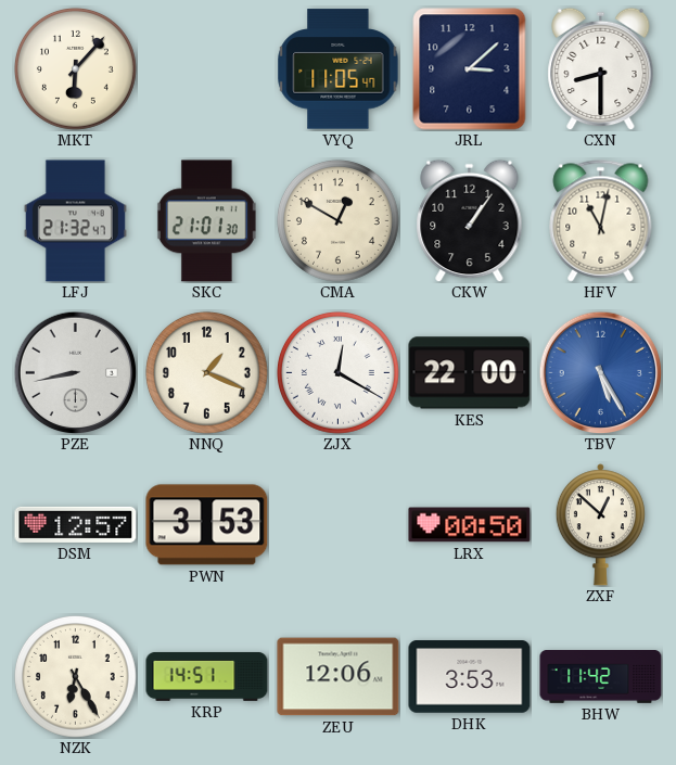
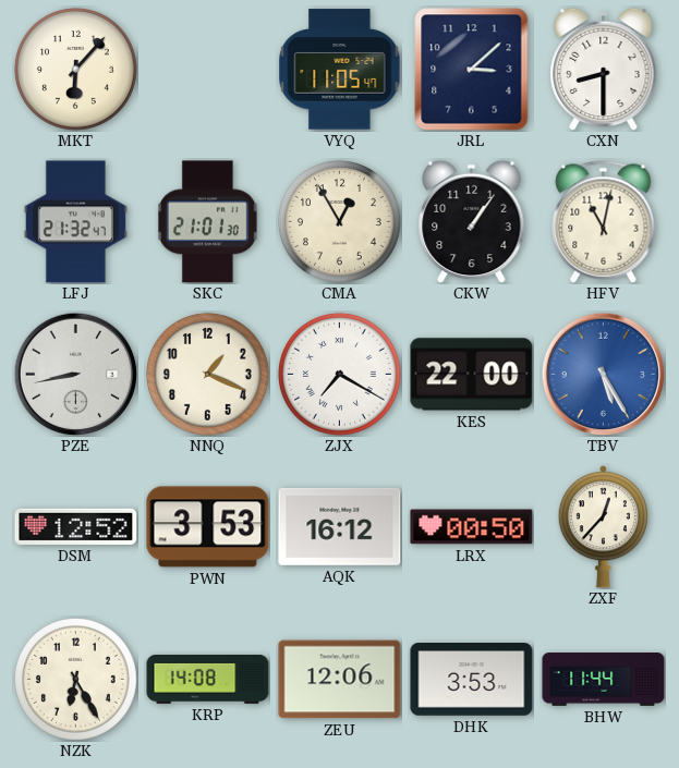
CMA: 12:50 -> 12:55
ZJX: 12:20 -> 7:20
DSM: 12:57 -> 12:52
AQK: none -> 16:12
ZXF: 12:52 -> 12:37
KRP: 14:51 -> 14:08
BHW: 11:42 -> 11:44
